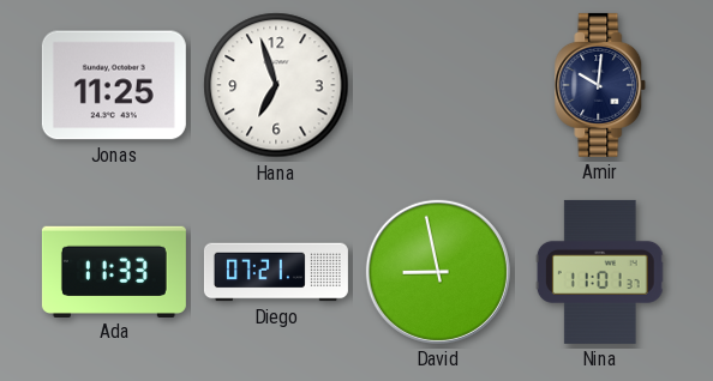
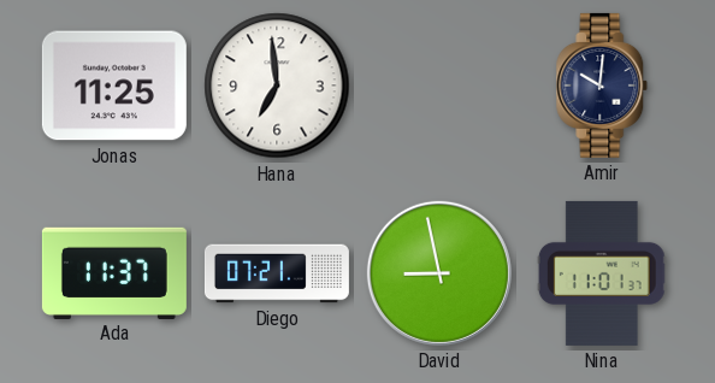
Hana: 6:57 -> 6:59
Ada: 11:33 -> 11:37
